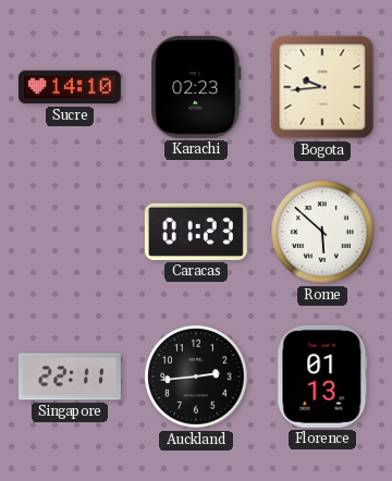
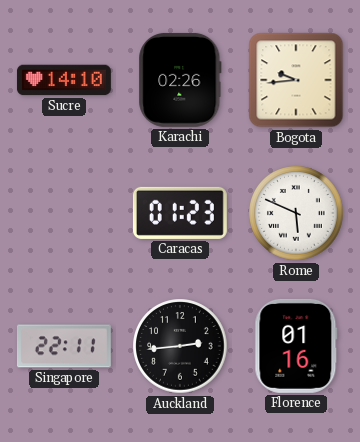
Karachi: 02:23 -> 02:26
Rome: 5:52 -> 5:49
Florence: 01:13 -> 01:16
